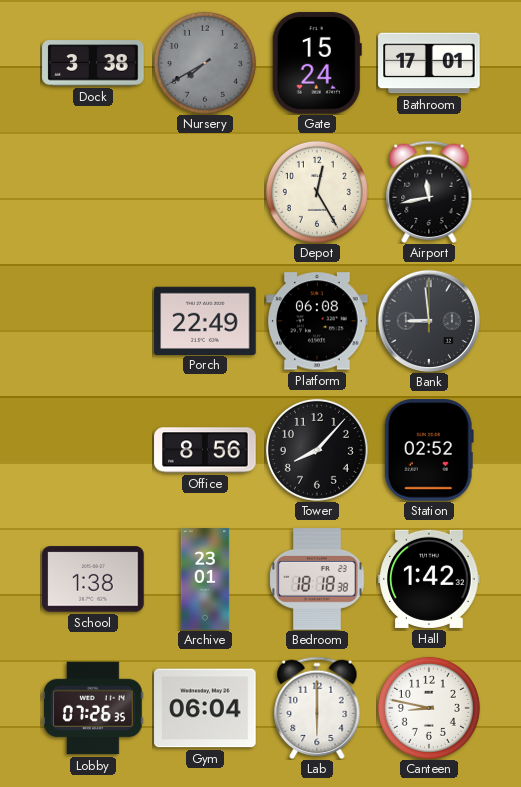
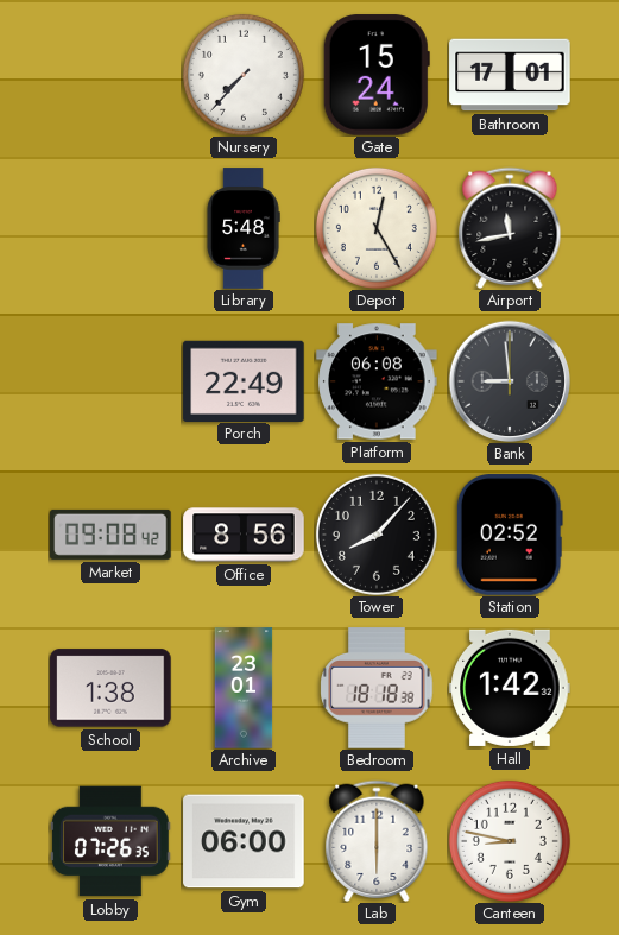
Dock: 3:38 -> none
Nursery: 7:40 -> 7:37
Nursery dial: grey -> white
Library: none -> 5:48
Market: none -> 09:08
Gym: 06:04 -> 06:00
